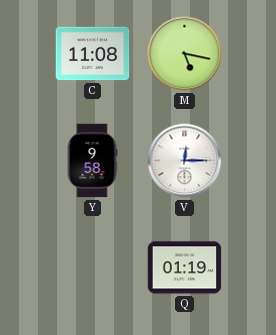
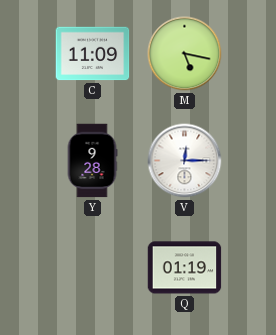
C: 11:08 -> 11:09
Y: 9:58 -> 9:28
